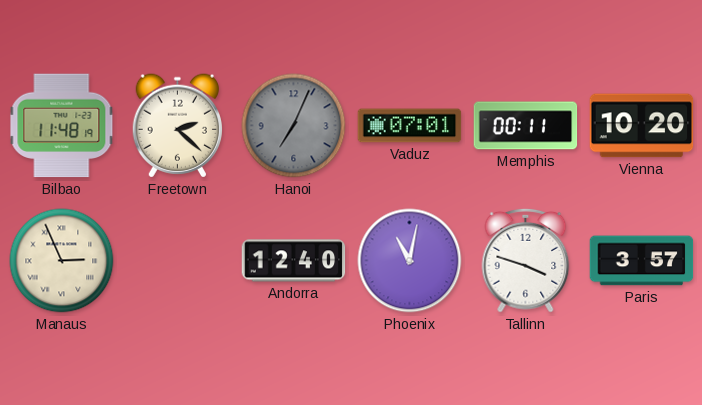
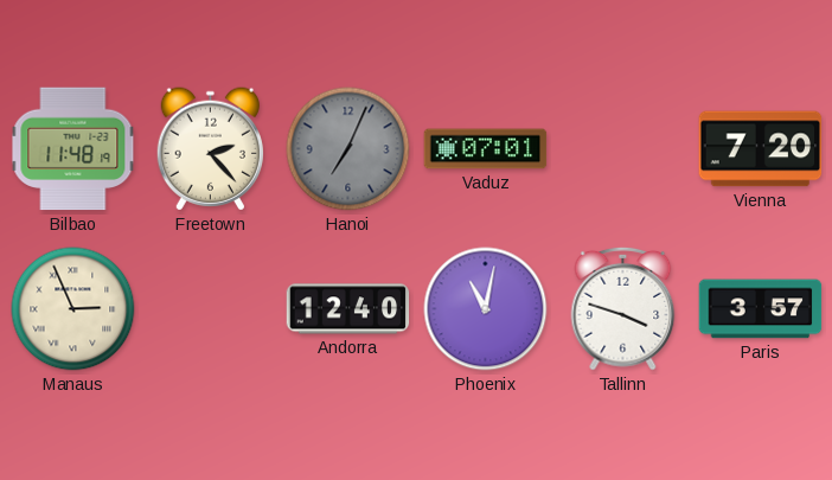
Freetown: 2:22 -> 2:23
Memphis: 00:11 -> none
Vienna: 10:20 -> 7:20
